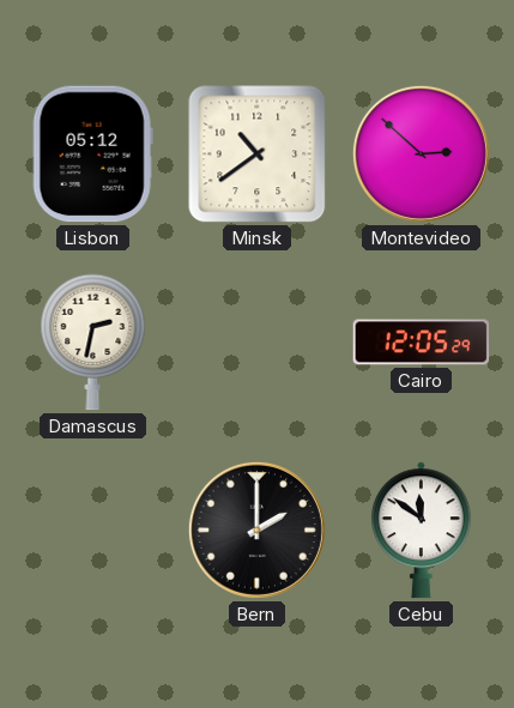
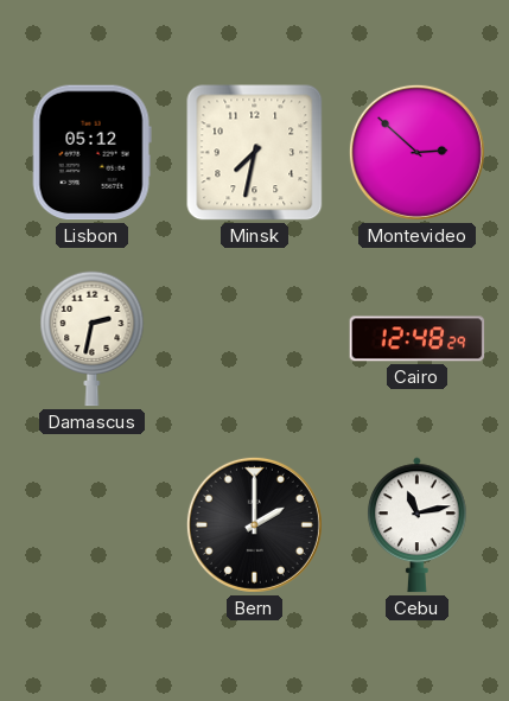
Minsk: 10:39 -> 7:32
Cairo: 12:05 -> 12:48
Cebu: 11:51 -> 11:13
